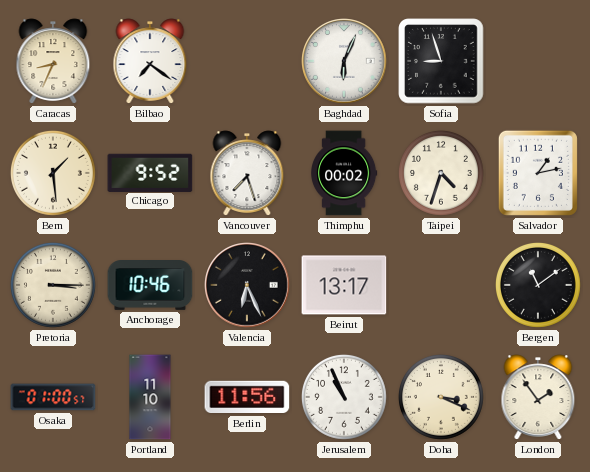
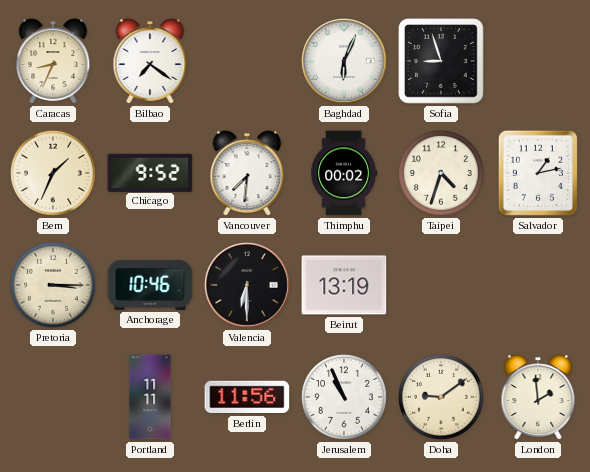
Bern: 1:29 -> 1:34
Vancouver: 7:27 -> 7:31
Valencia: 6:26 -> 6:30
Beirut: 13:17 -> 13:19
Bergen: 11:09 -> none
Osaka: 01:00 -> none
Portland: 11:10 -> 11:11
Doha: 3:19 -> 9:09
London: 1:54 -> 1:59
